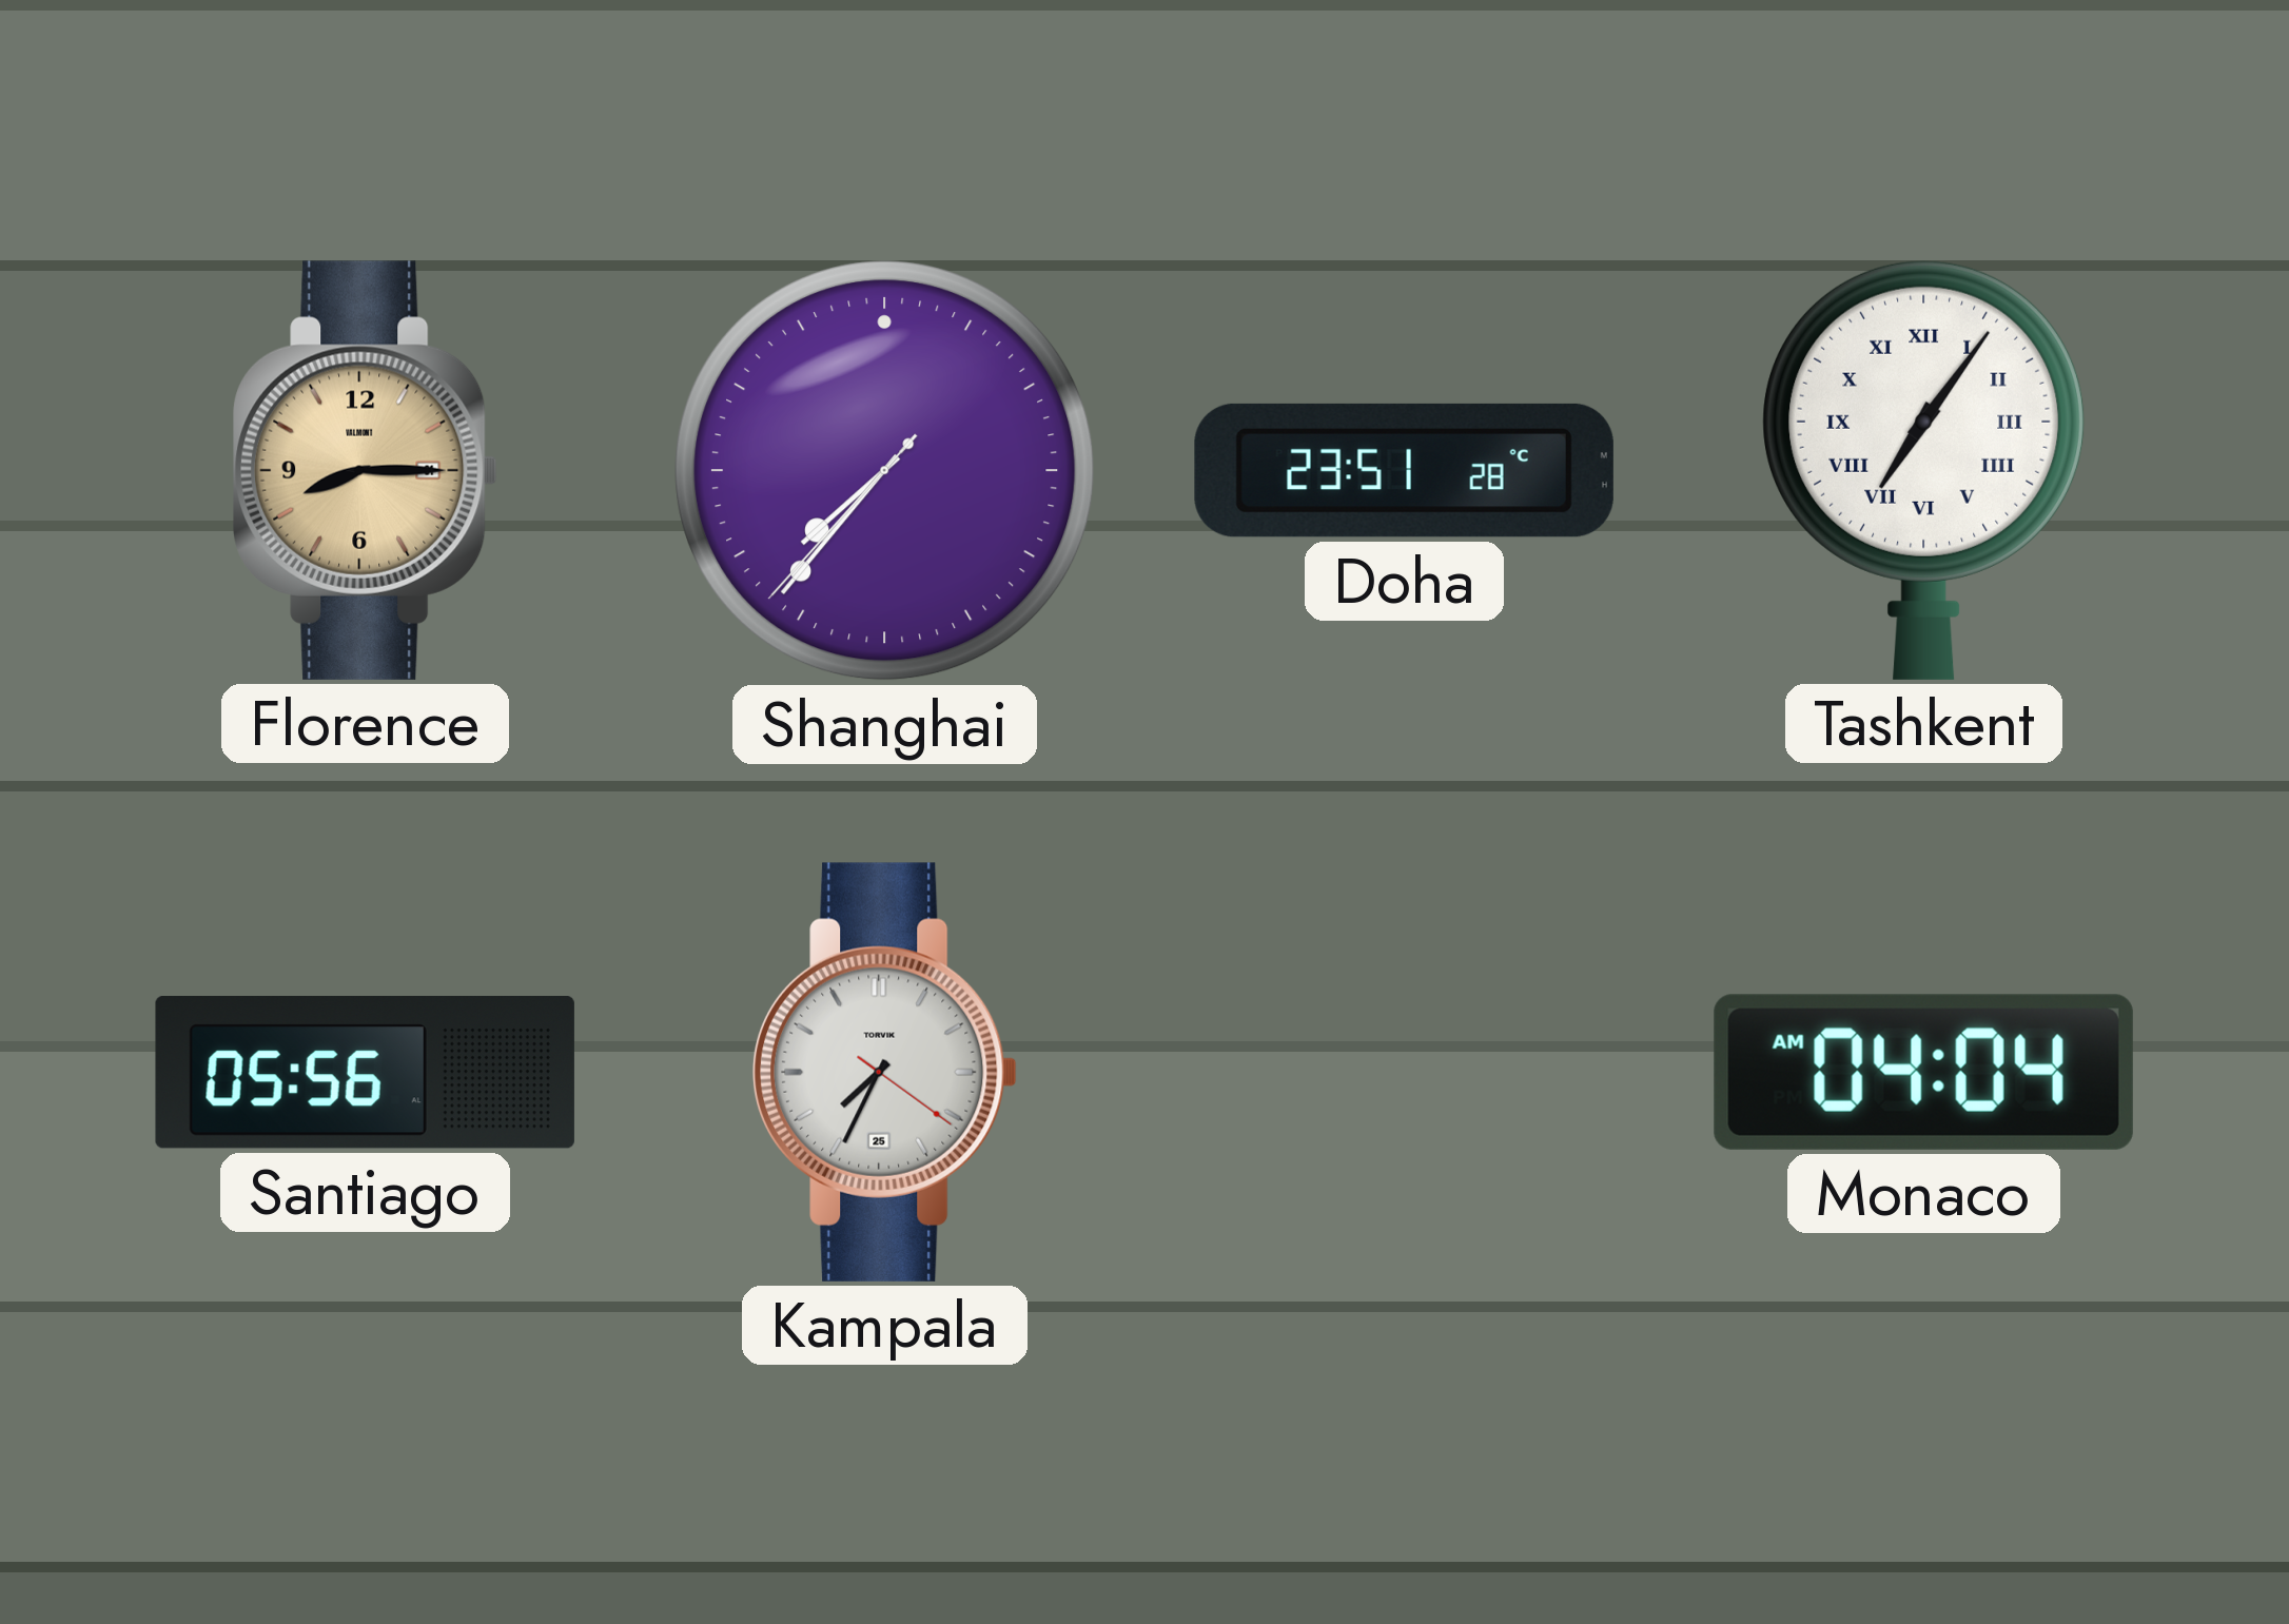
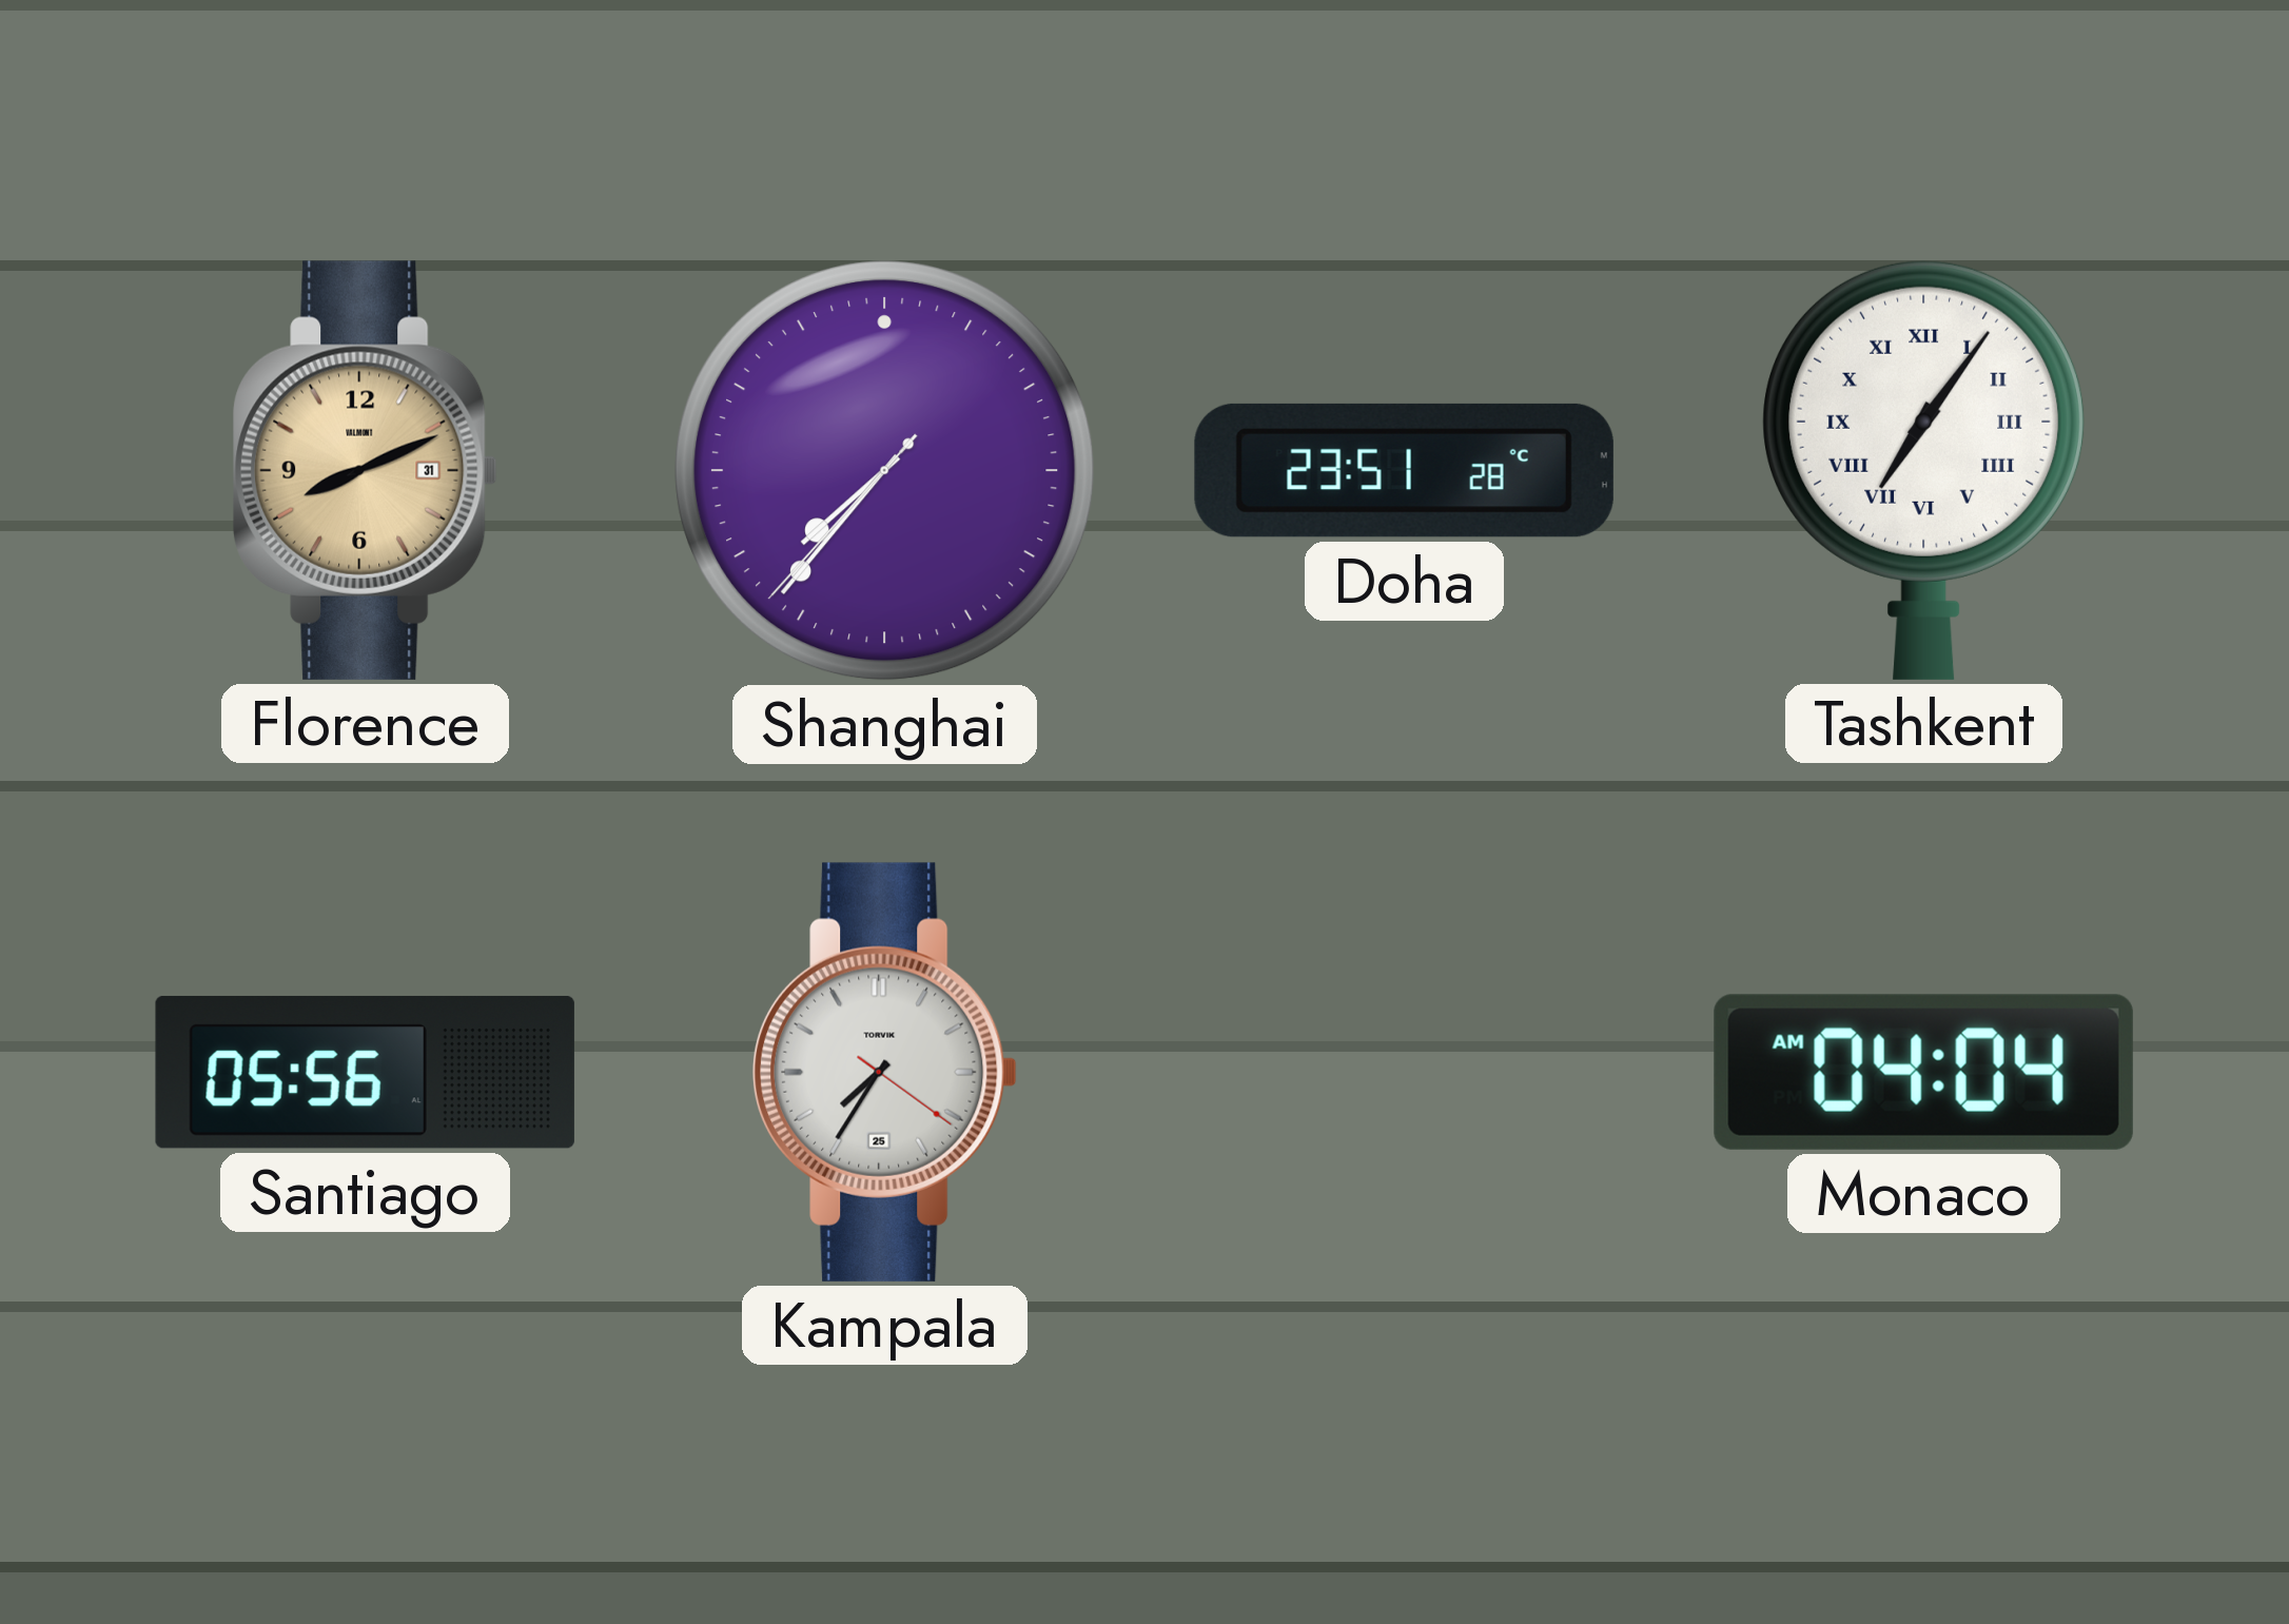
Florence: 8:15 -> 8:11
Kampala: 7:34 -> 7:35
